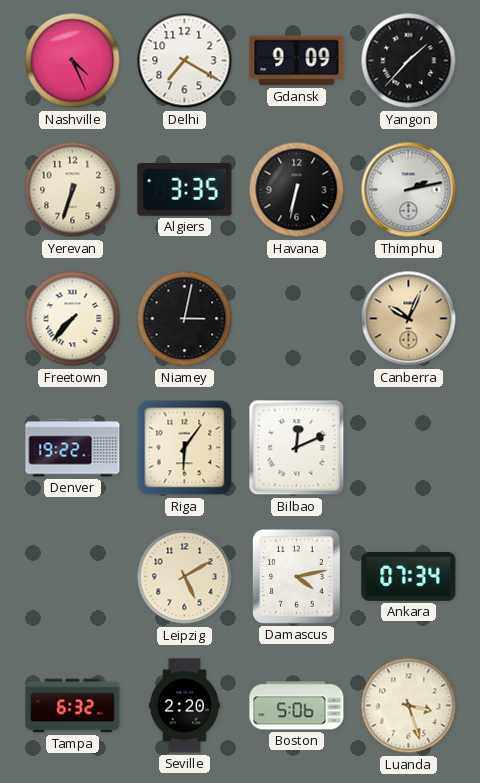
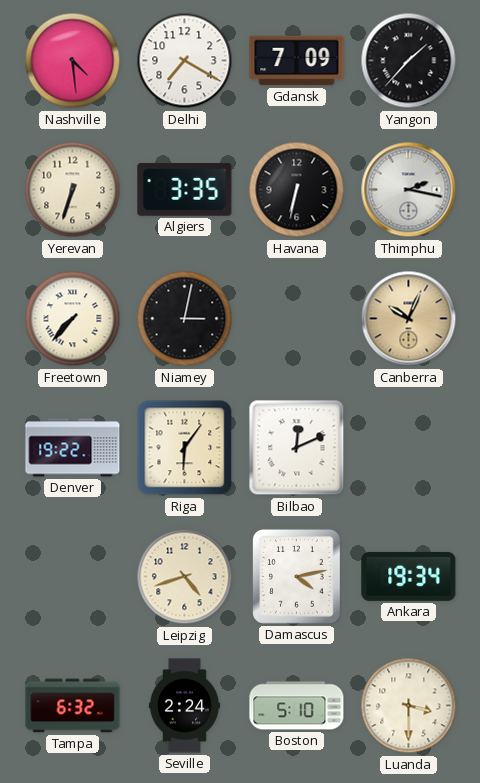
Nashville: 4:26 -> 4:29
Gdansk: 9:09 -> 7:09
Thimphu: 2:13 -> 2:17
Leipzig: 5:10 -> 4:42
Ankara: 07:34 -> 19:34
Seville: 2:20 -> 2:24
Boston: 5:06 -> 5:10
Luanda: 3:27 -> 3:30
